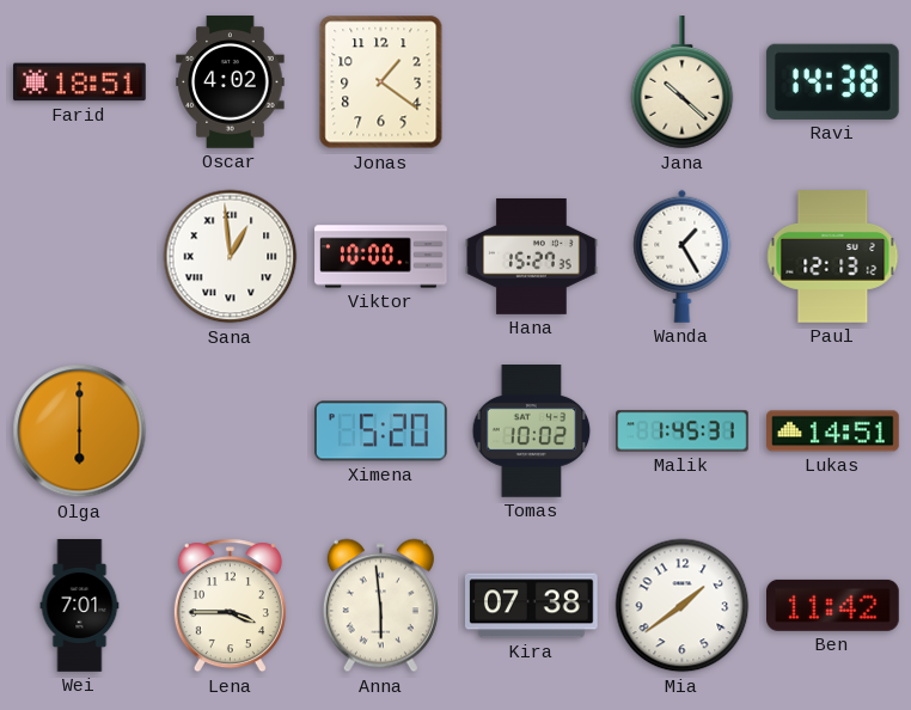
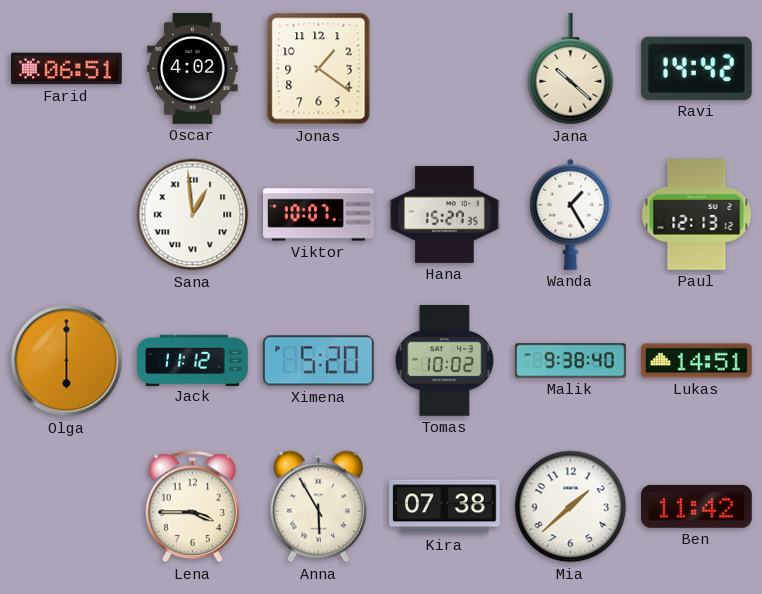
Farid: 18:51 -> 06:51
Ravi: 14:38 -> 14:42
Viktor: 10:00 -> 10:07
Jack: none -> 11:12
Malik: 1:45 -> 9:38
Wei: 7:01 -> none
Anna: 5:59 -> 5:55
Mia: 1:39 -> 1:38
